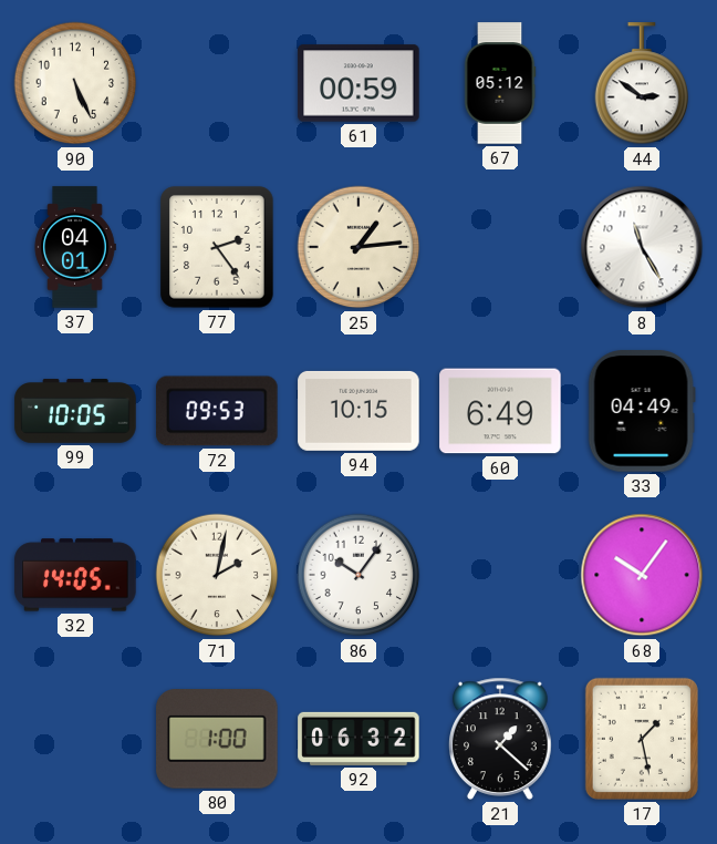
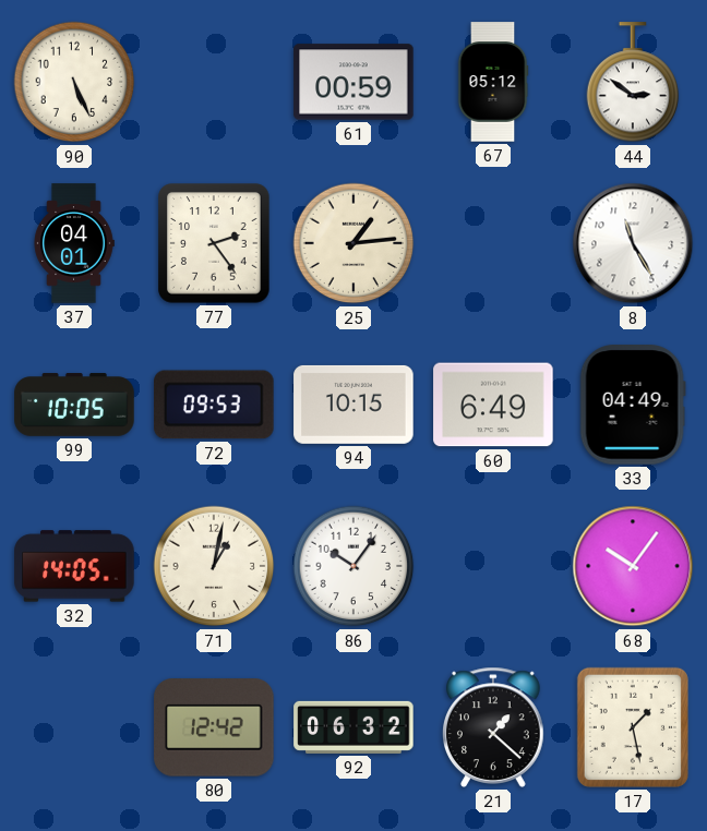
71: 2:02 -> 1:02
80: 1:00 -> 12:42
